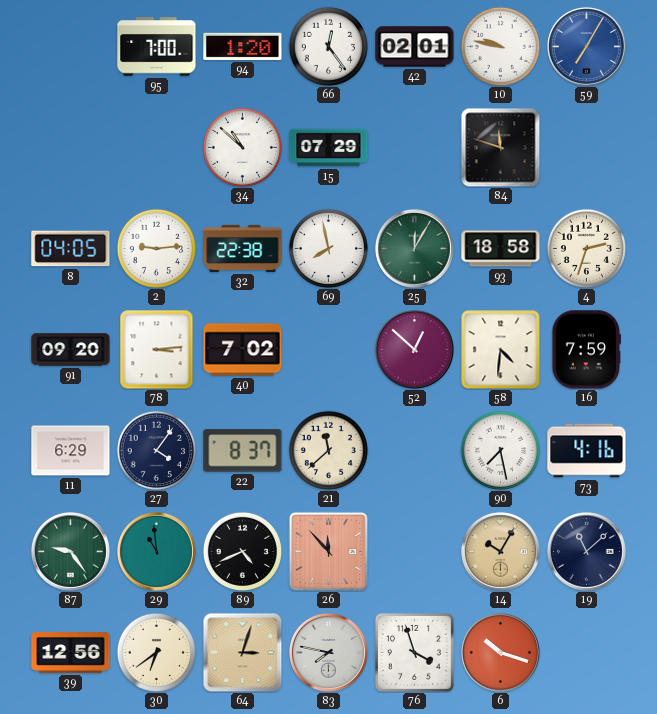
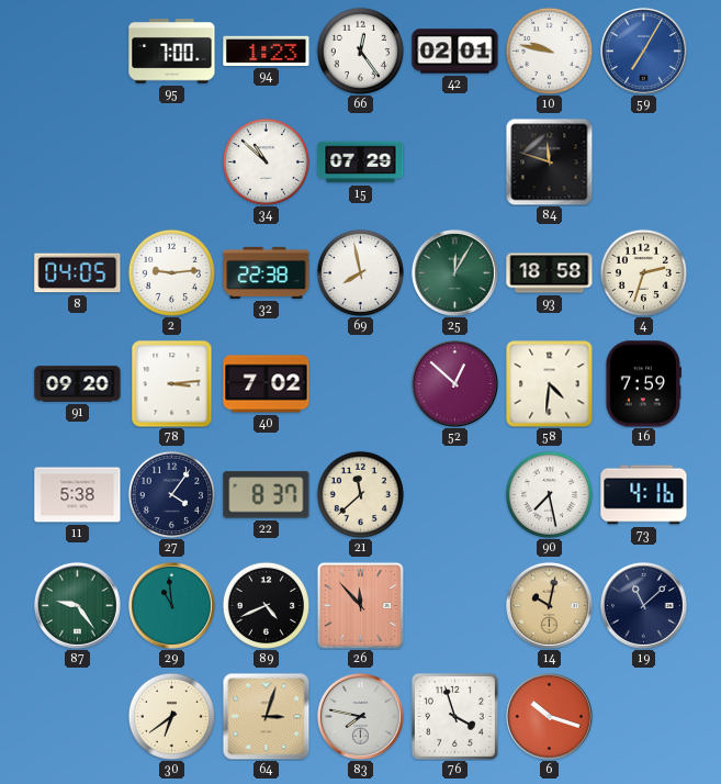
94: 1:20 -> 1:23
11: 6:29 -> 5:38
14: 10:05 -> 10:02
39: 12:56 -> none
